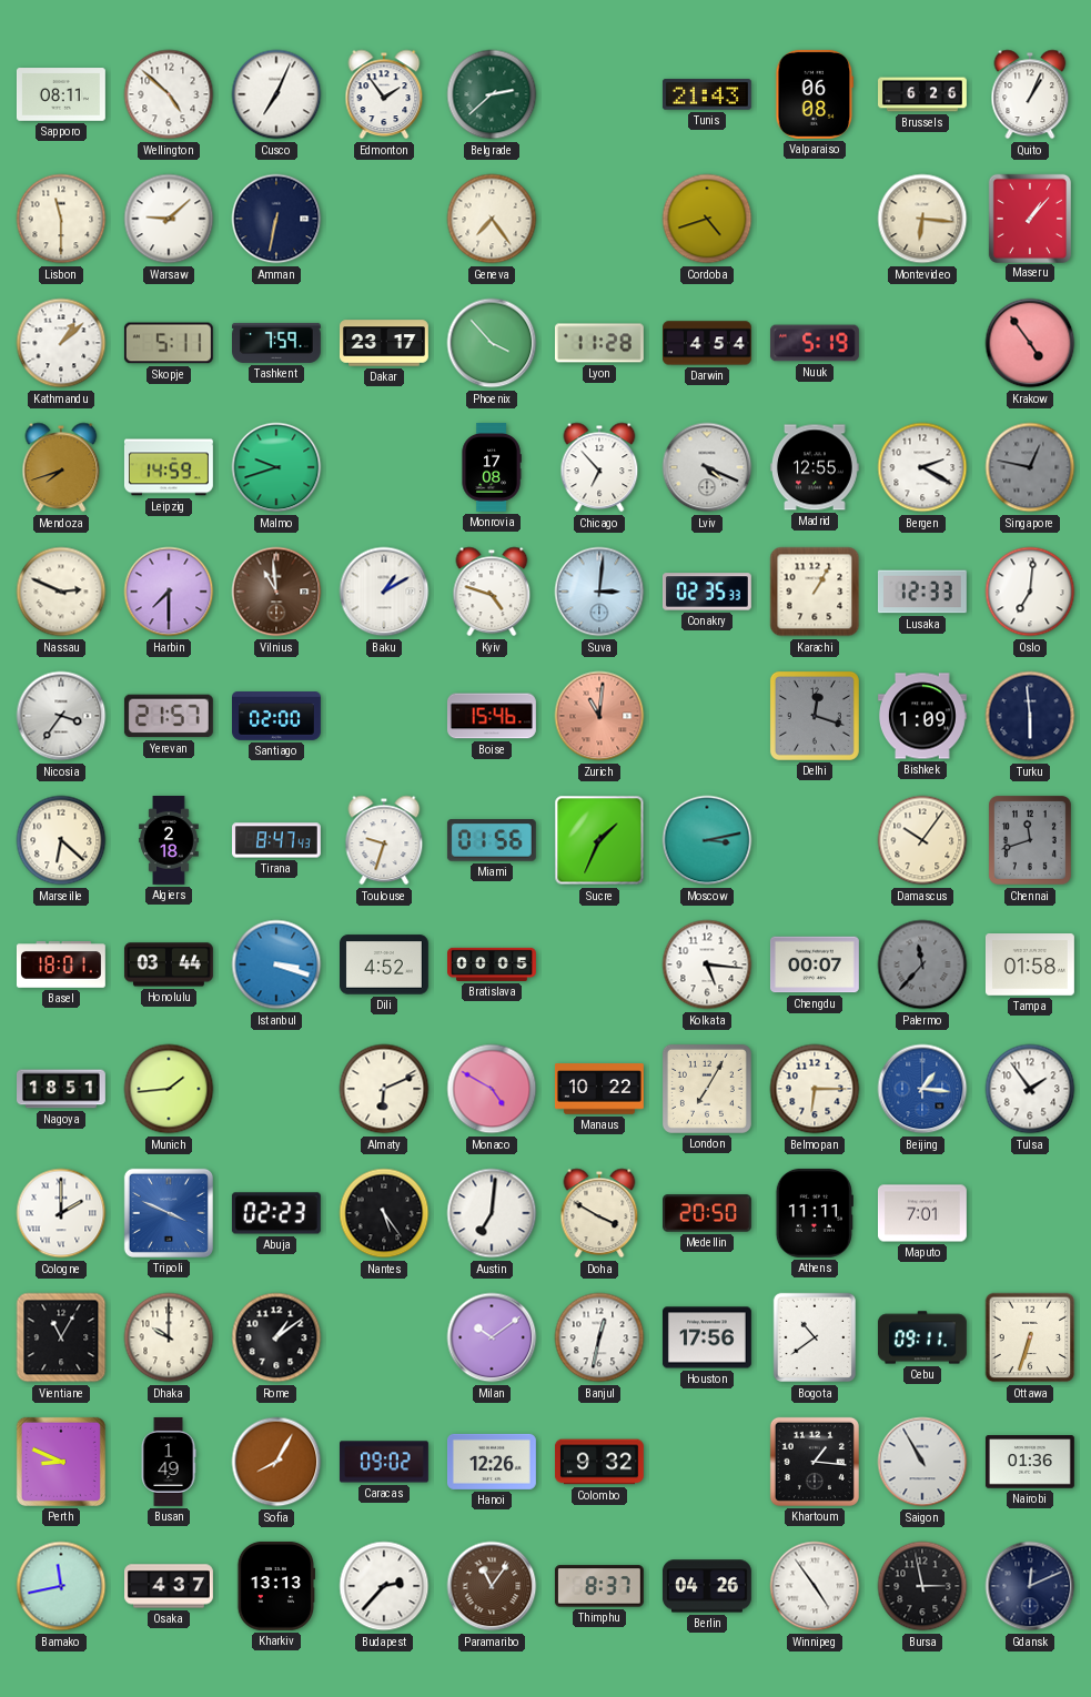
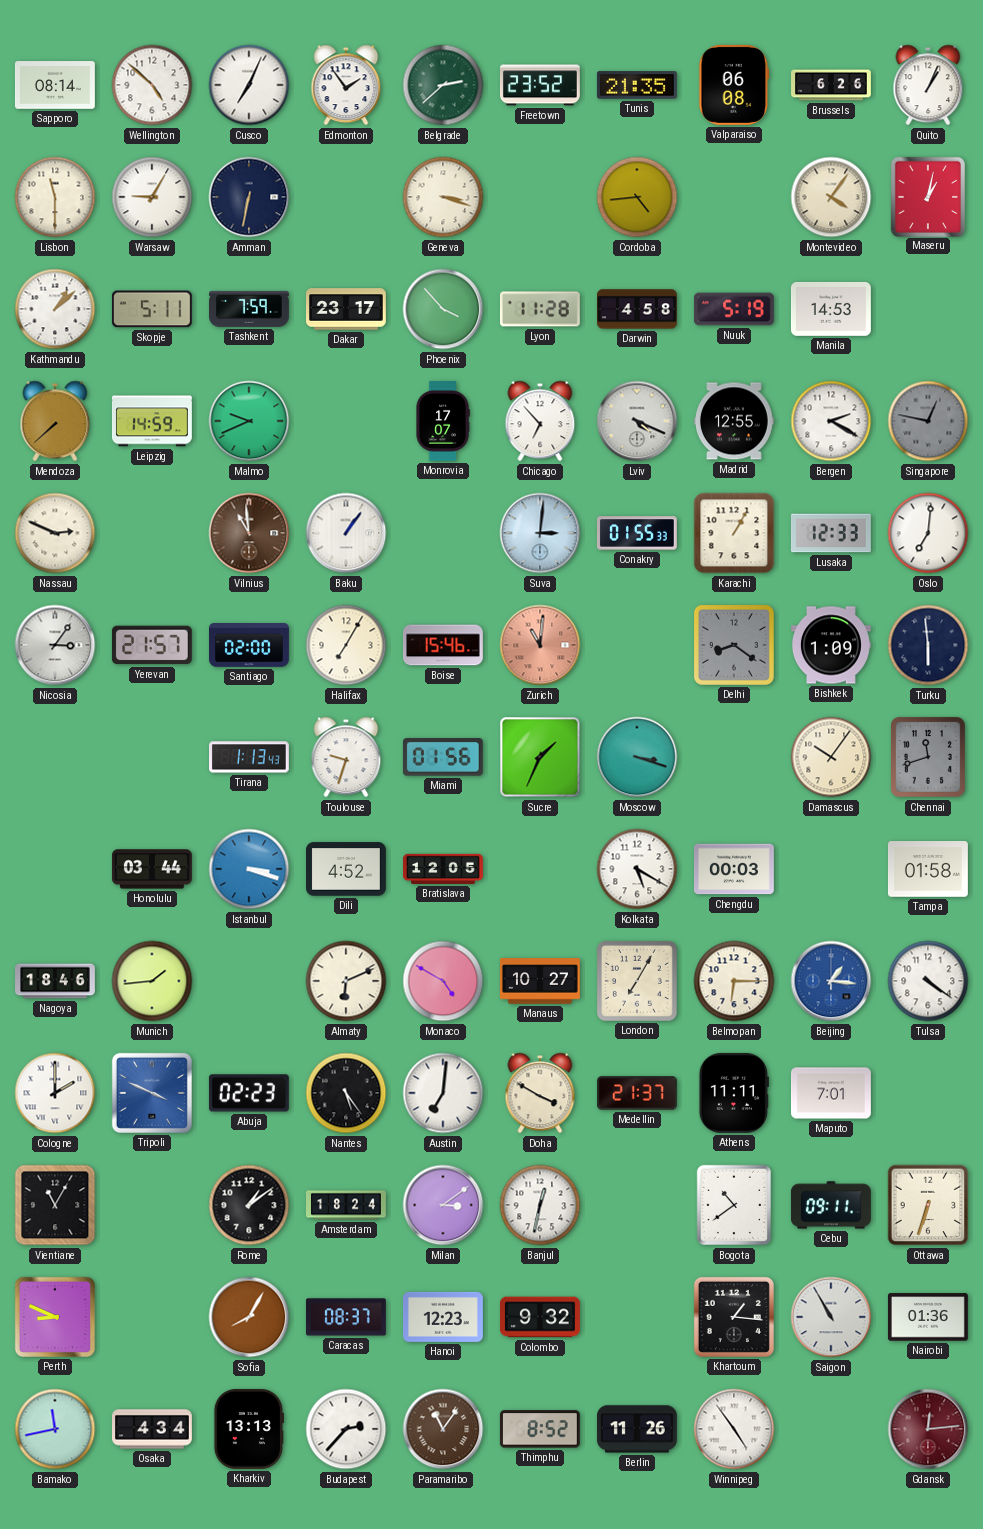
Sapporo: 08:11 -> 08:14
Freetown: none -> 23:52
Tunis: 21:43 -> 21:35
Warsaw: 9:08 -> 9:05
Geneva: 7:24 -> 3:18
Cordoba: 4:42 -> 4:44
Montevideo: 6:16 -> 4:06
Maseru: 1:07 -> 1:02
Darwin: 4:54 -> 4:58
Manila: none -> 14:53
Krakow: 4:54 -> none
Mendoza: 7:42 -> 7:38
Malmo: 9:42 -> 9:41
Monrovia: 17:08 -> 17:07
Harbin: 7:30 -> none
Baku: 1:10 -> 1:06
Kyiv: 4:48 -> none
Conakry: 02:35 -> 01:55
Nicosia: 3:36 -> 3:06
Halifax: none -> 7:05
Delhi: 12:18 -> 8:21
Marseille: 6:22 -> none
Algiers: 2:18 -> none
Tirana: 8:47 -> 1:13
Moscow: 3:13 -> 3:18
Basel: 18:01 -> none
Bratislava: 00:05 -> 12:05
Kolkata: 5:16 -> 5:20
Chengdu: 00:07 -> 00:03
Palermo: 11:37 -> none
Nagoya: 18:51 -> 18:46
Manaus: 10:22 -> 10:27
Tulsa: 1:54 -> 4:21
Medellin: 20:50 -> 21:37
Dhaka: 10:00 -> none
Amsterdam: none -> 18:24
Milan: 10:09 -> 3:09
Houston: 17:56 -> none
Busan: 1:49 -> none
Caracas: 09:02 -> 08:37
Hanoi: 12:26 -> 12:23
Osaka: 4:37 -> 4:34
Thimphu: 8:37 -> 8:52
Berlin: 04:26 -> 11:26
Bursa: 2:58 -> none
Gdansk: 12:11 -> 12:14
Gdansk dial: navy -> burgundy
